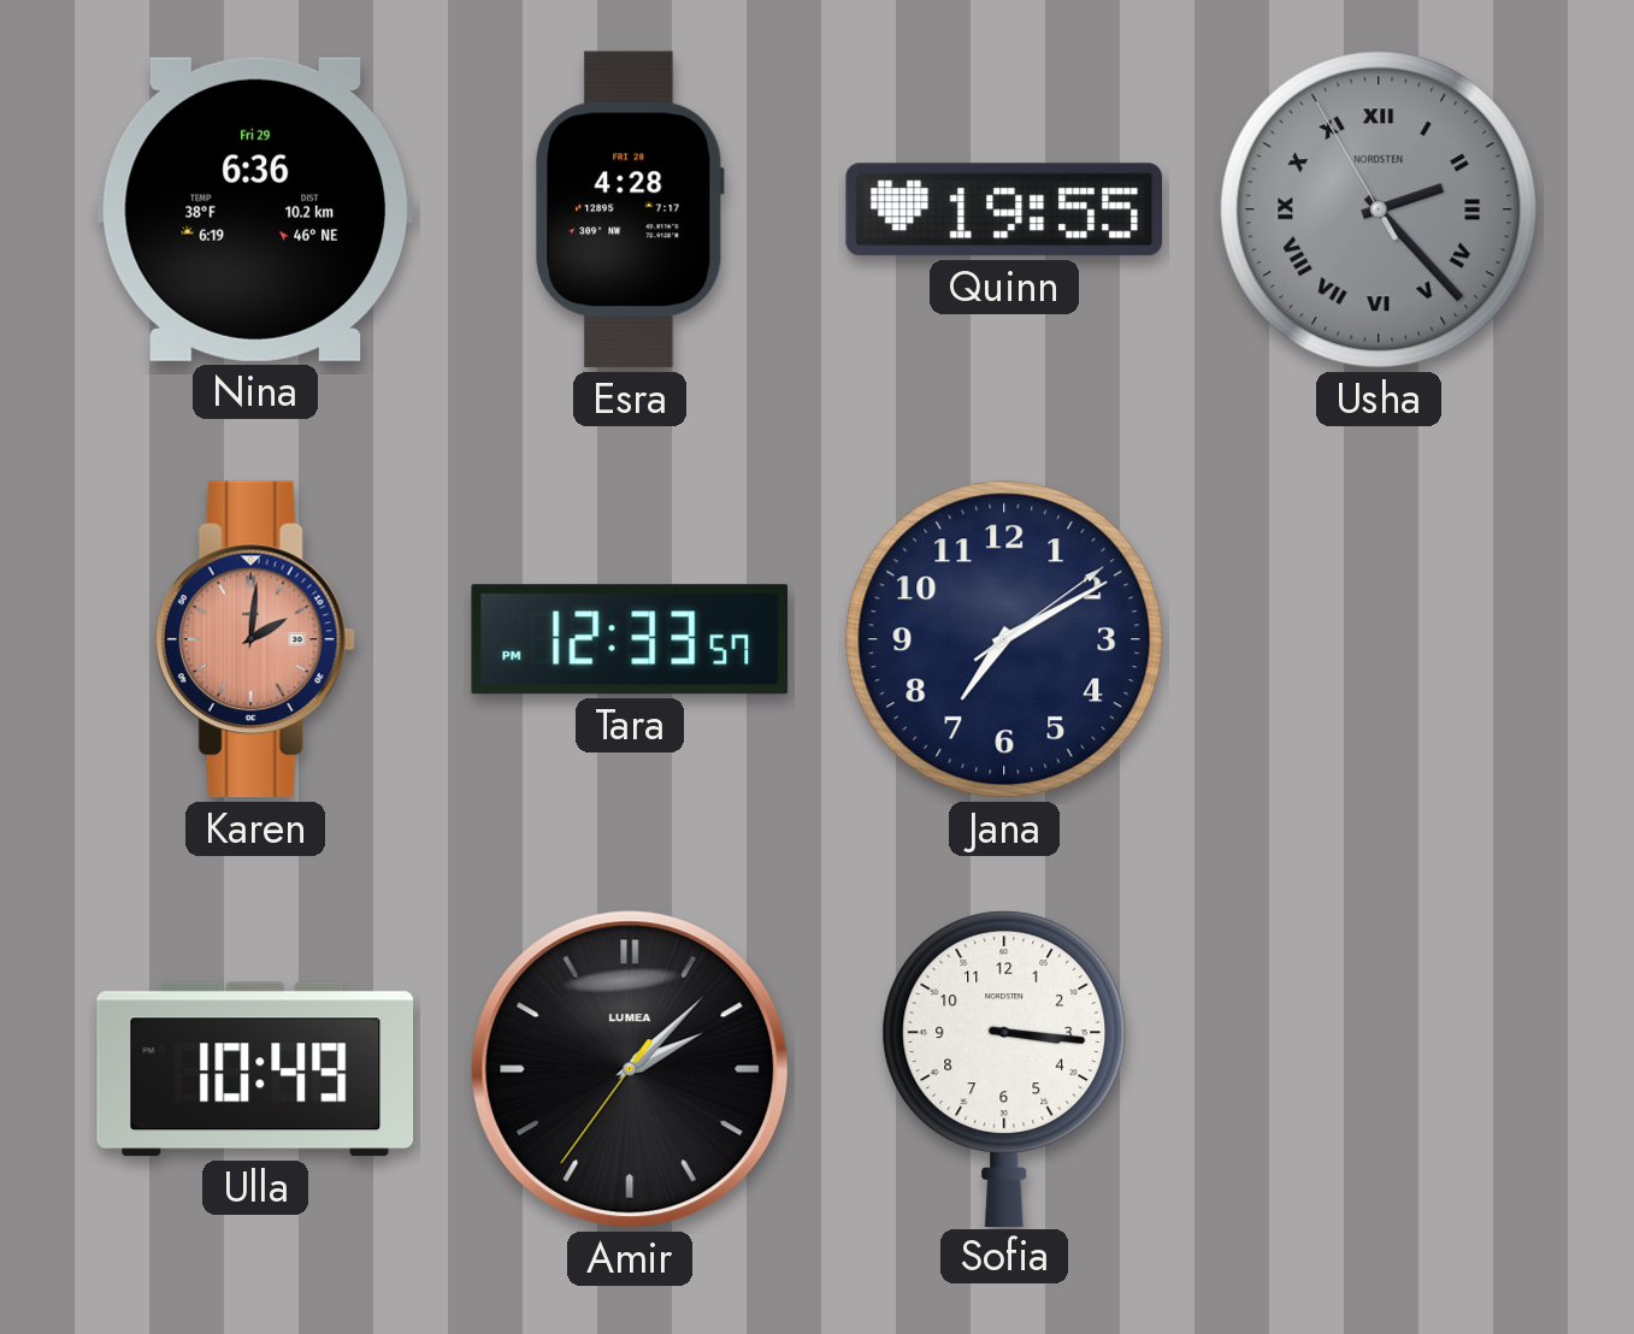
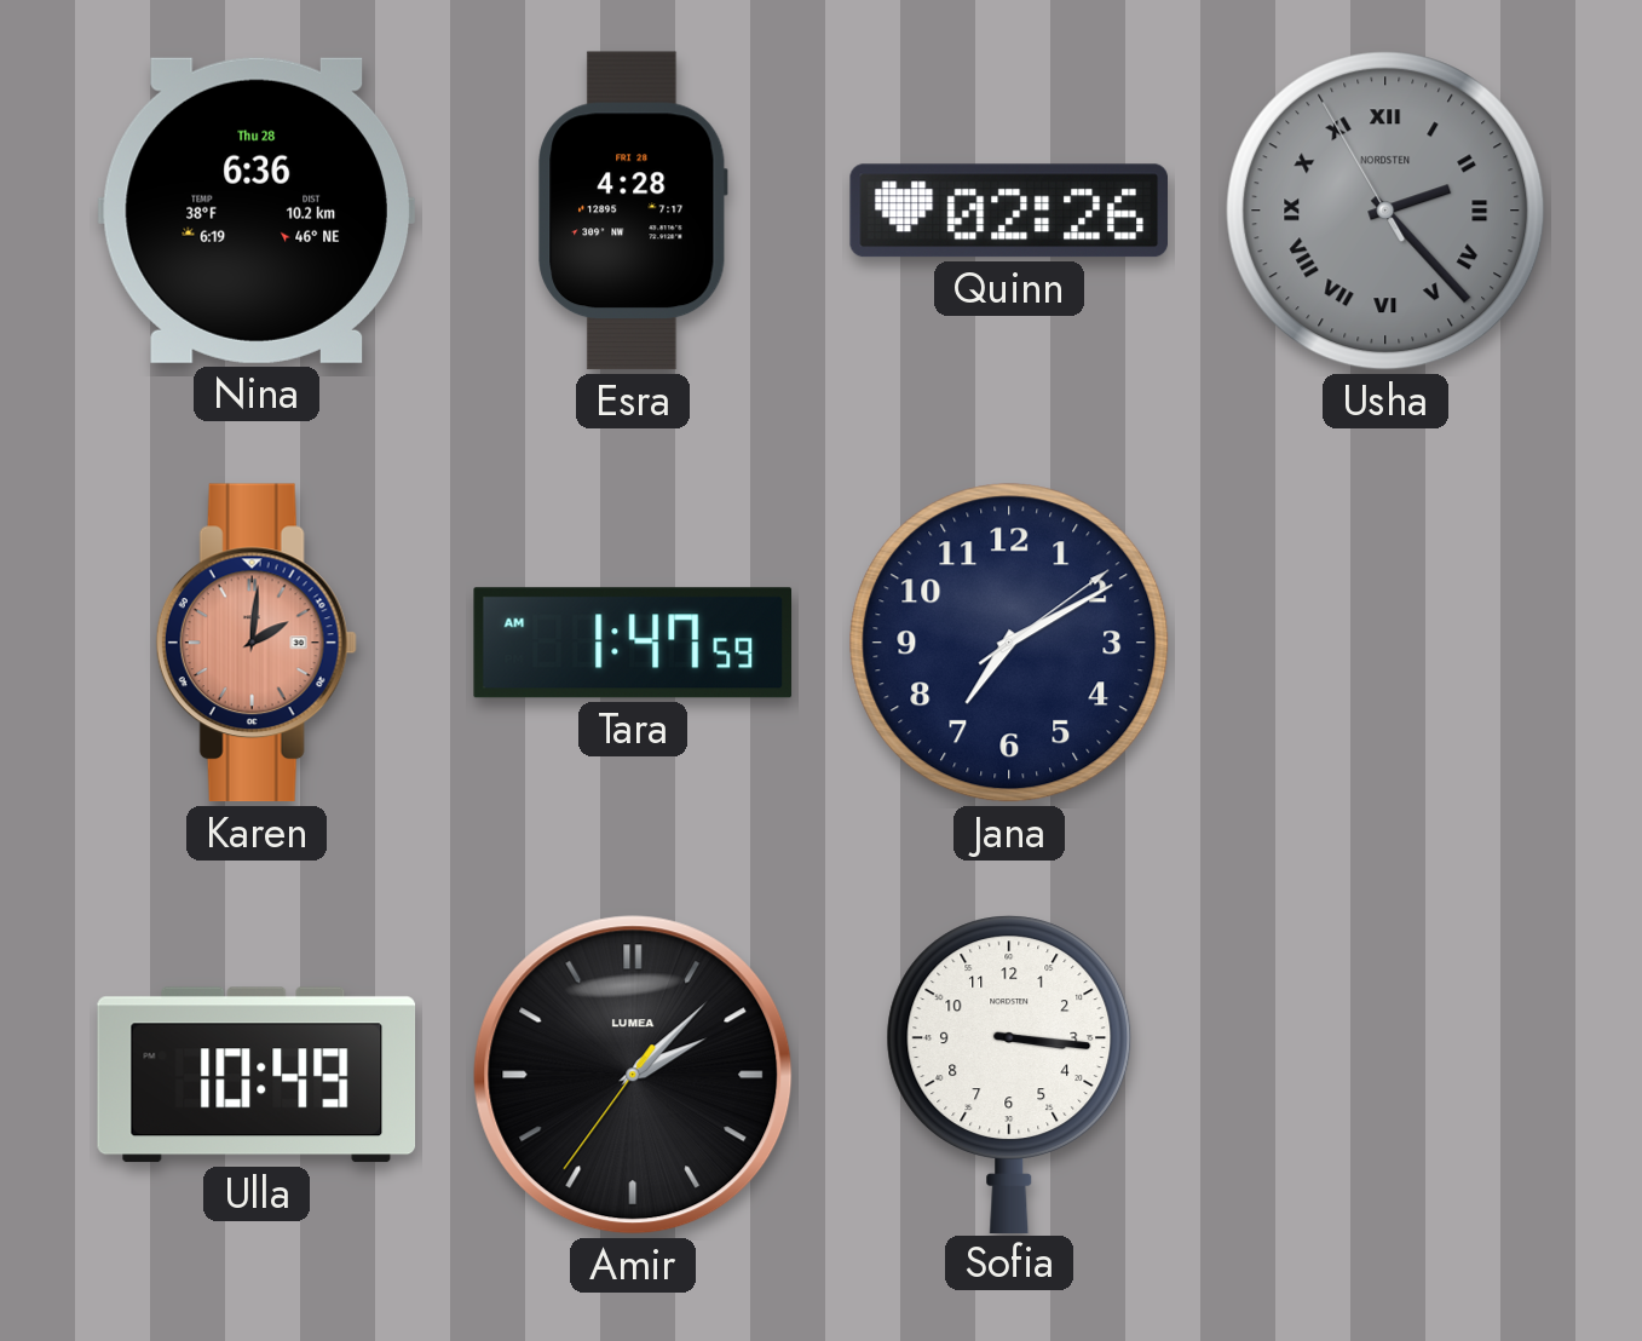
Nina date: Fri 29 -> Thu 28
Quinn: 19:55 -> 02:26
Tara: 12:33 -> 1:47
